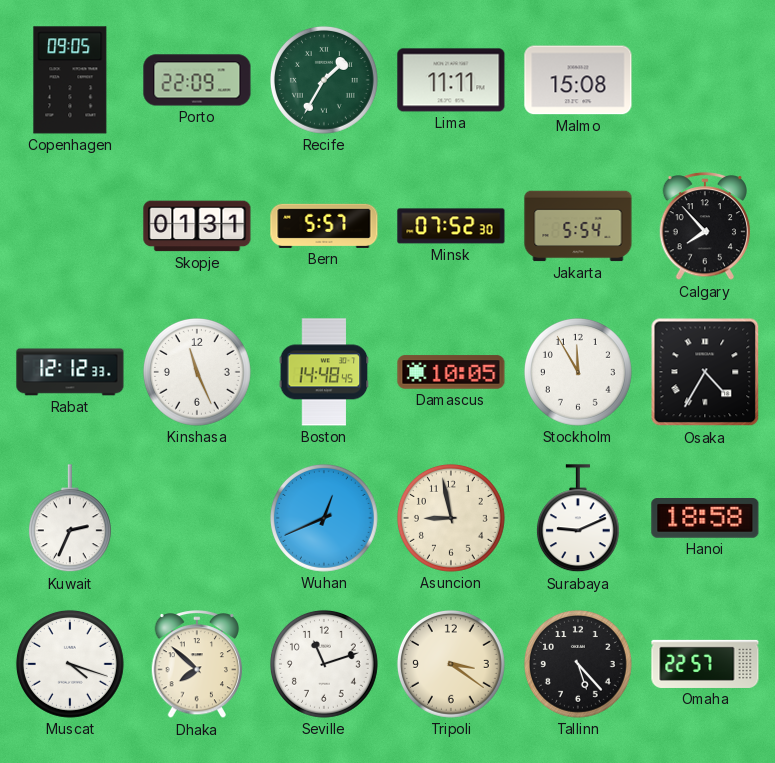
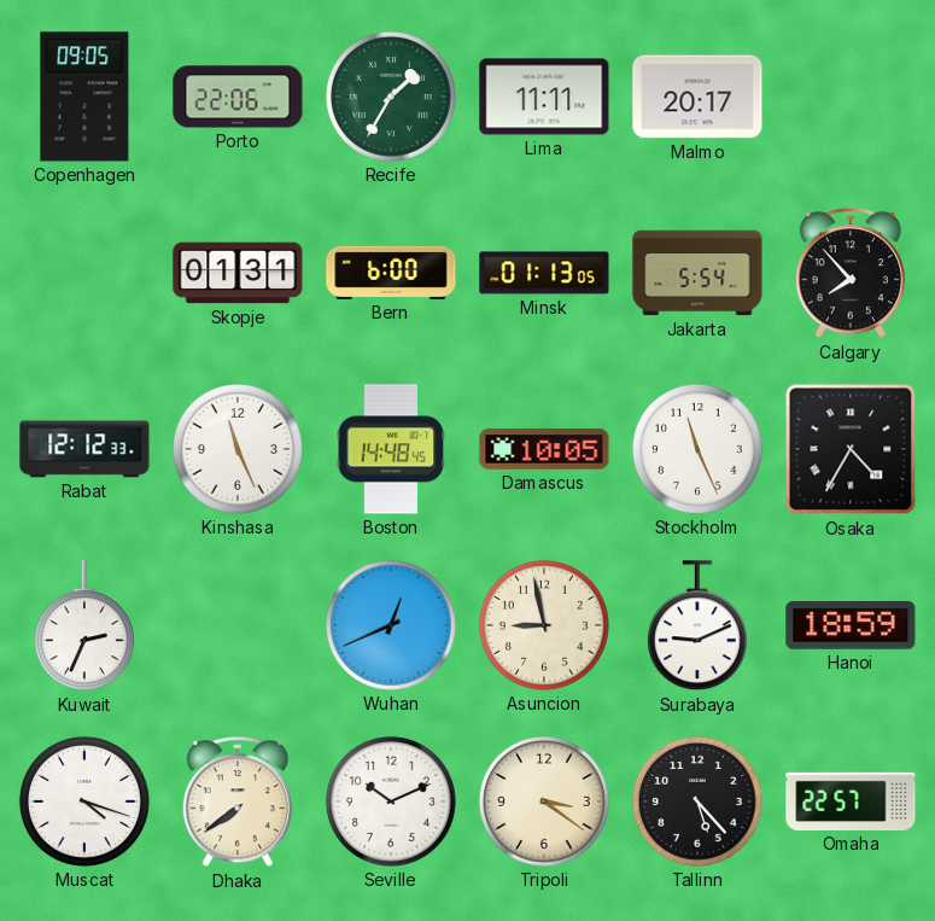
Porto: 22:09 -> 22:06
Malmo: 15:08 -> 20:17
Bern: 5:57 -> 6:00
Minsk: 07:52 -> 01:13
Stockholm: 11:55 -> 11:26
Hanoi: 18:58 -> 18:59
Dhaka: 7:52 -> 7:39
Seville: 11:12 -> 10:11
